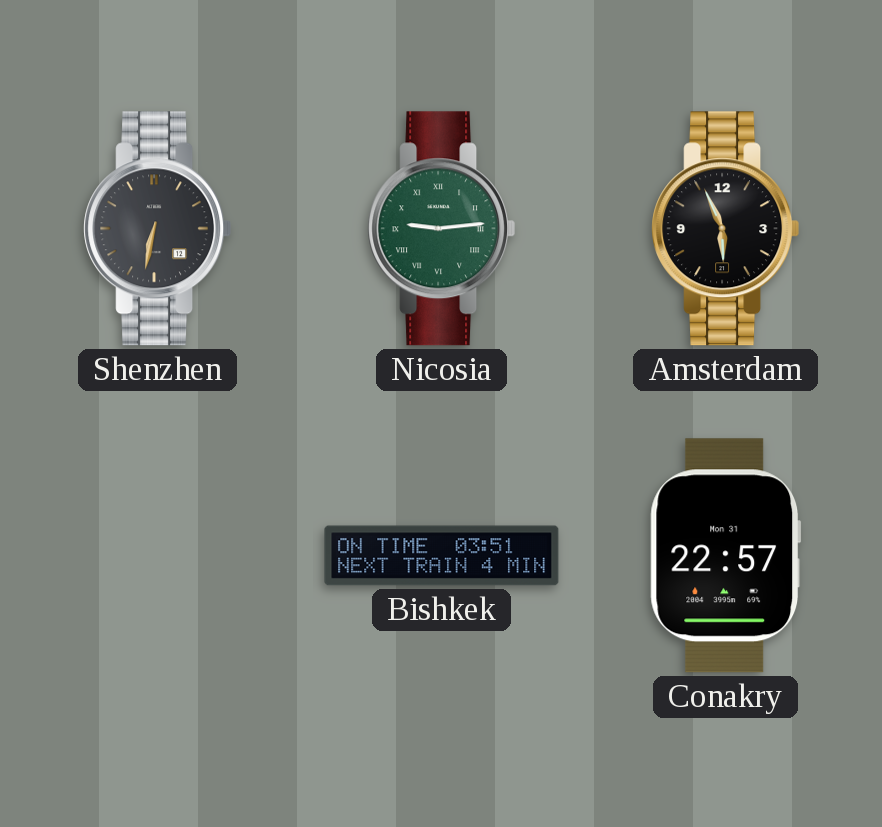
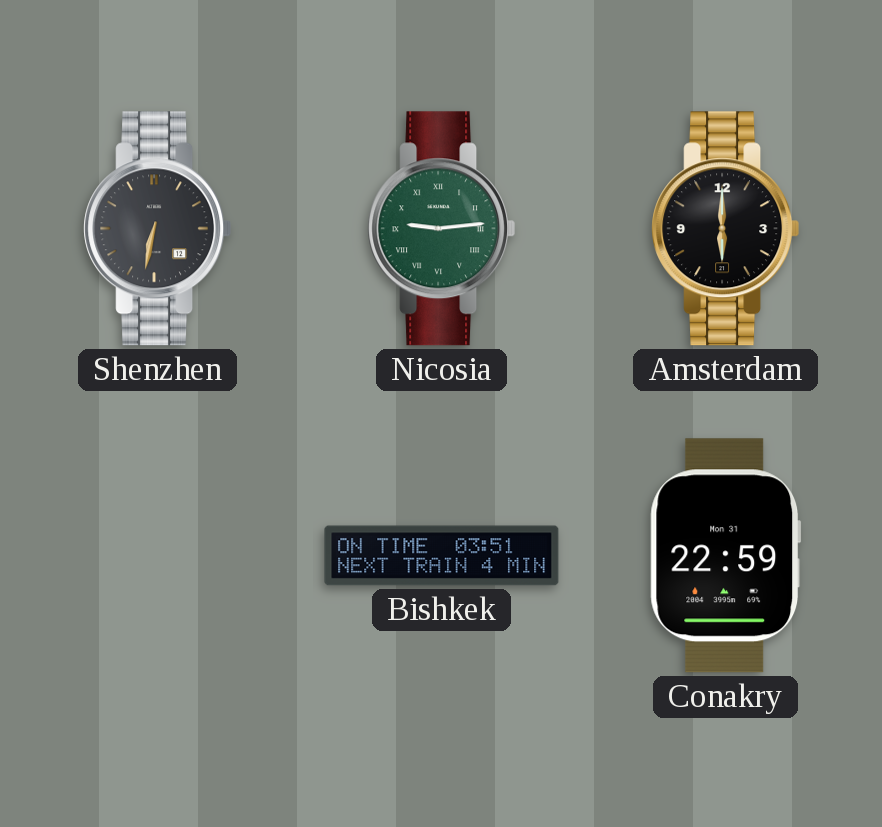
Amsterdam: 5:56 -> 6:00
Conakry: 22:57 -> 22:59
